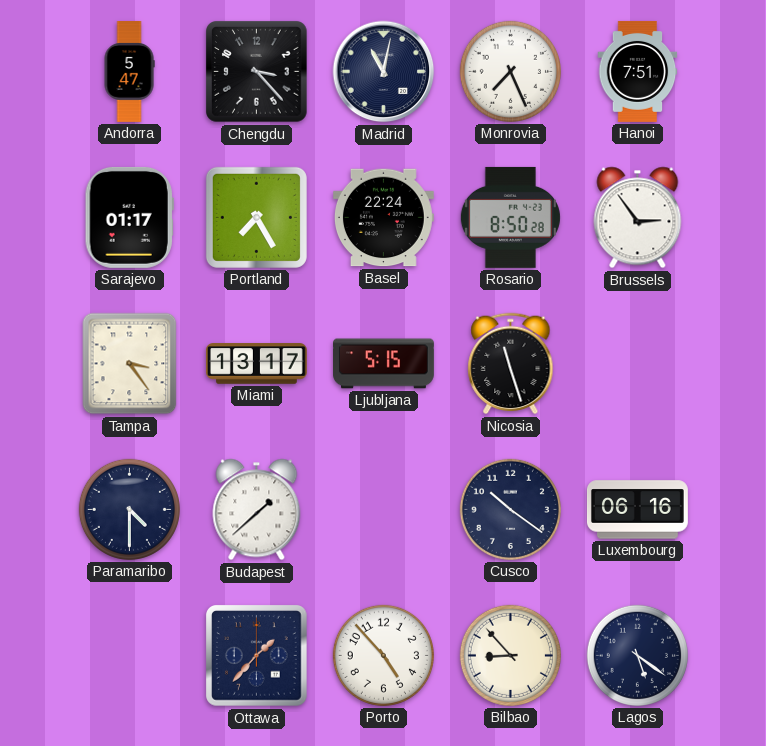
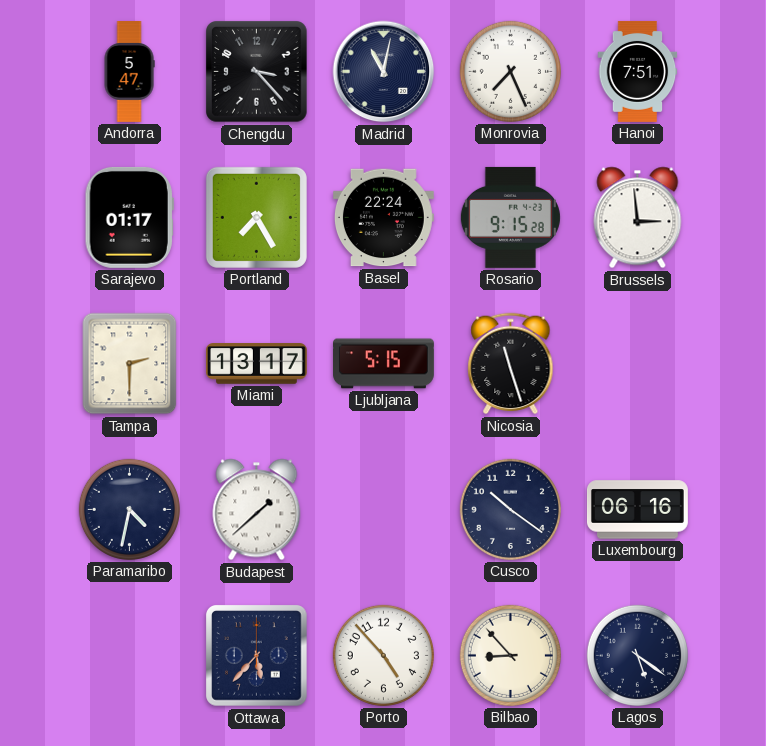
Rosario: 8:50 -> 9:15
Brussels: 2:54 -> 2:59
Tampa: 3:24 -> 2:30
Paramaribo: 4:30 -> 4:32
Ottawa: 1:37 -> 5:37
